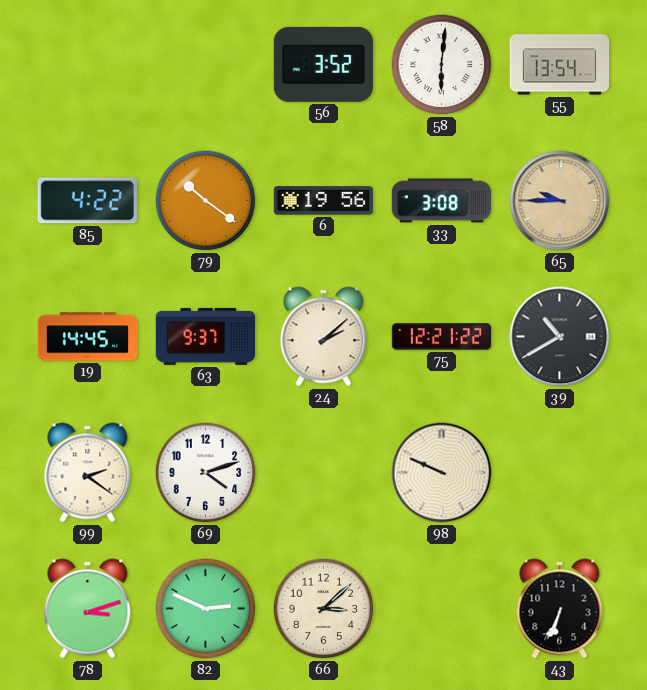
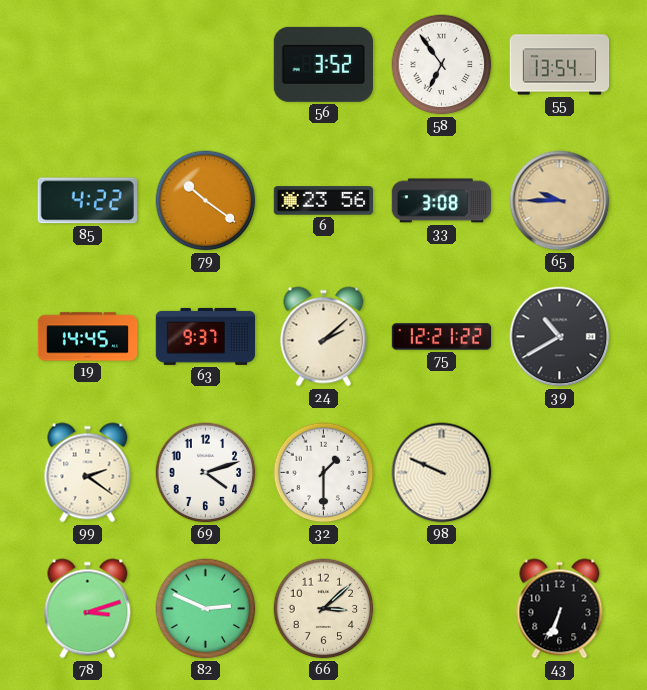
58: 6:01 -> 6:54
6: 19:56 -> 23:56
32: none -> 1:30
